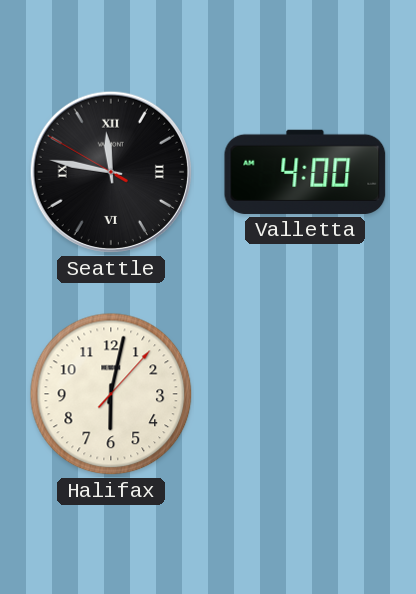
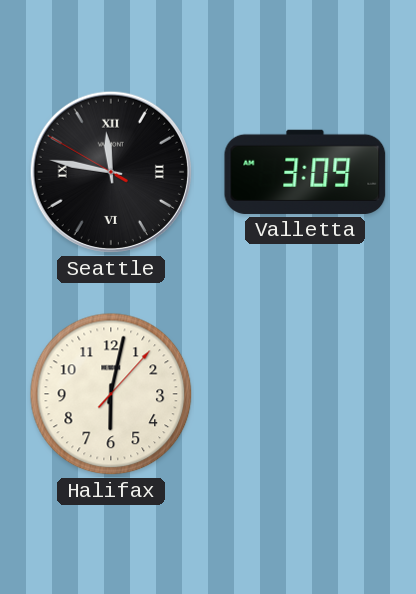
Valletta: 4:00 -> 3:09
